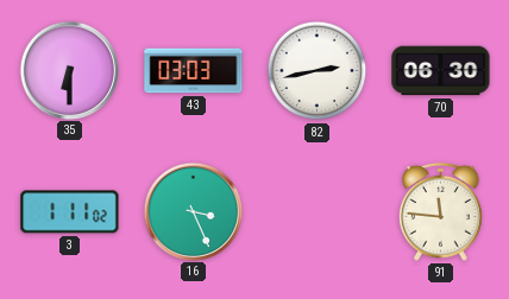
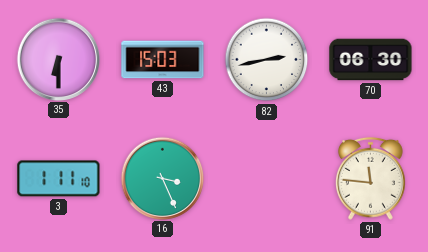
43: 03:03 -> 15:03
3: 1:11:02 -> 1:11:10
